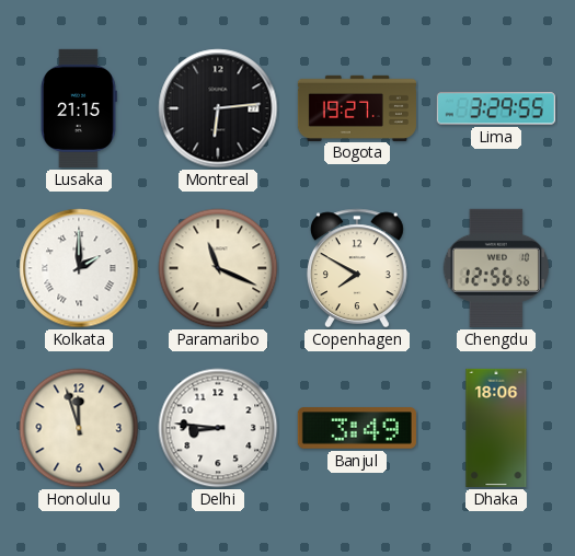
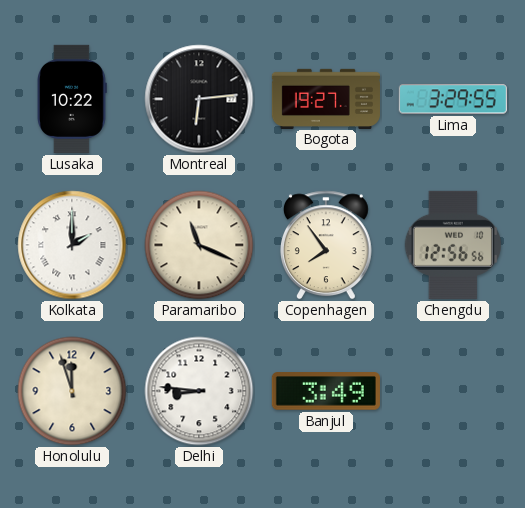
Lusaka: 21:15 -> 10:22
Copenhagen: 7:50 -> 7:54
Dhaka: 18:06 -> none
